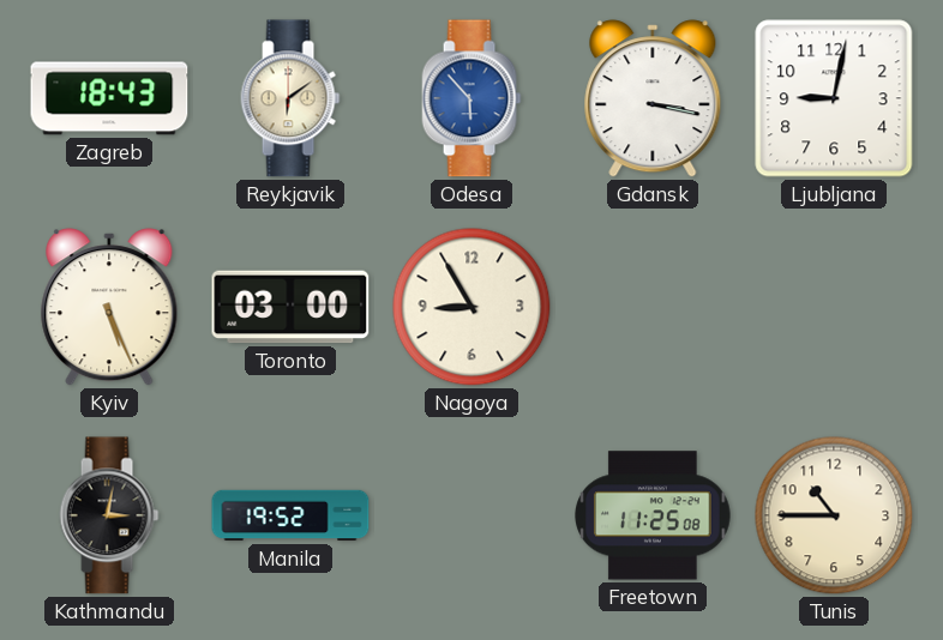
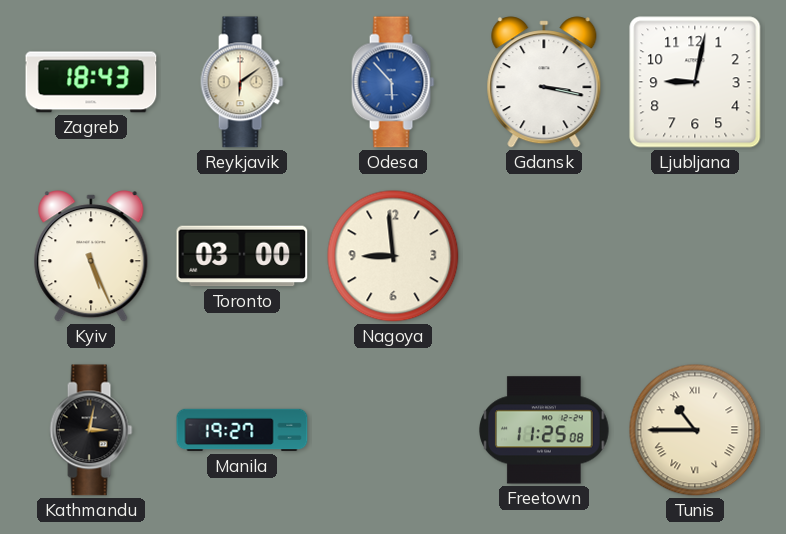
Nagoya: 8:55 -> 8:59
Manila: 19:52 -> 19:27
Tunis numerals: Arabic -> Roman
